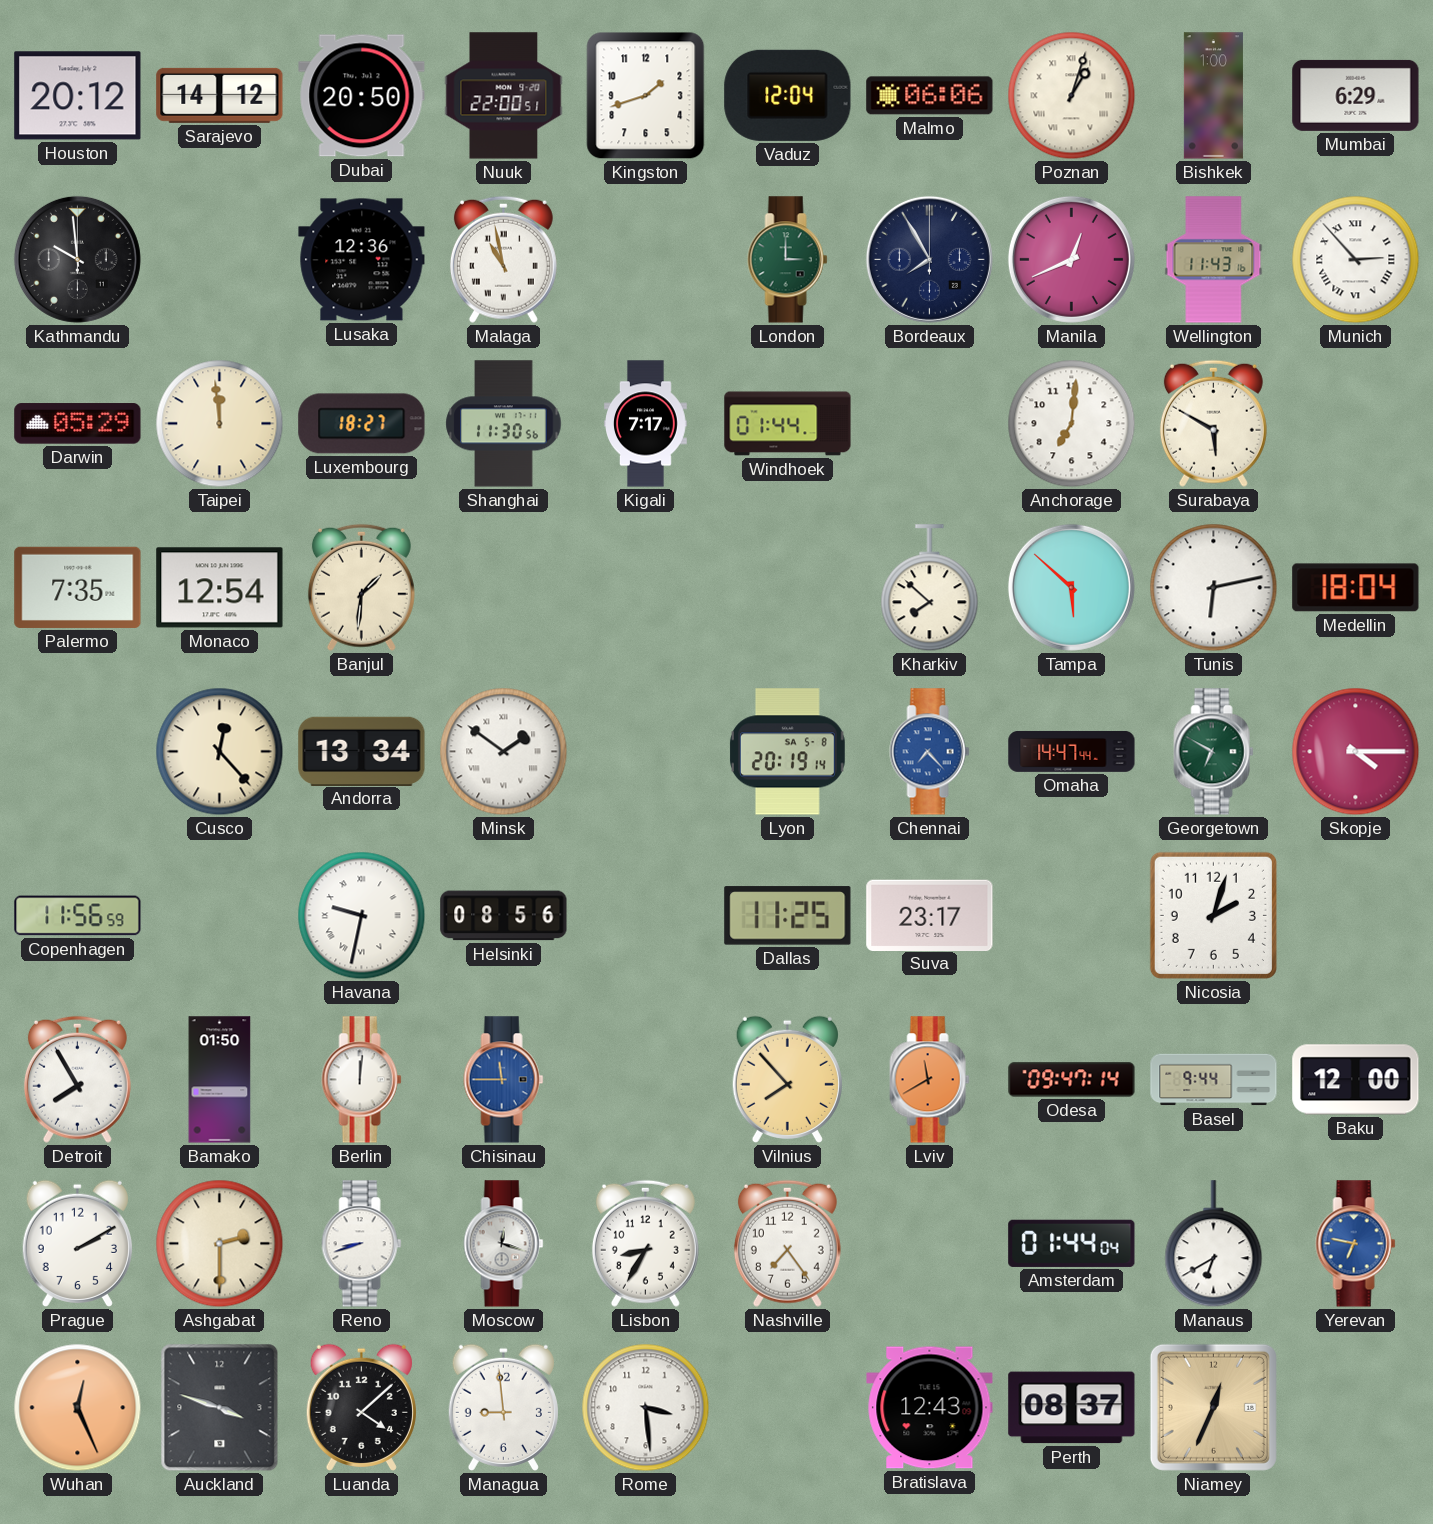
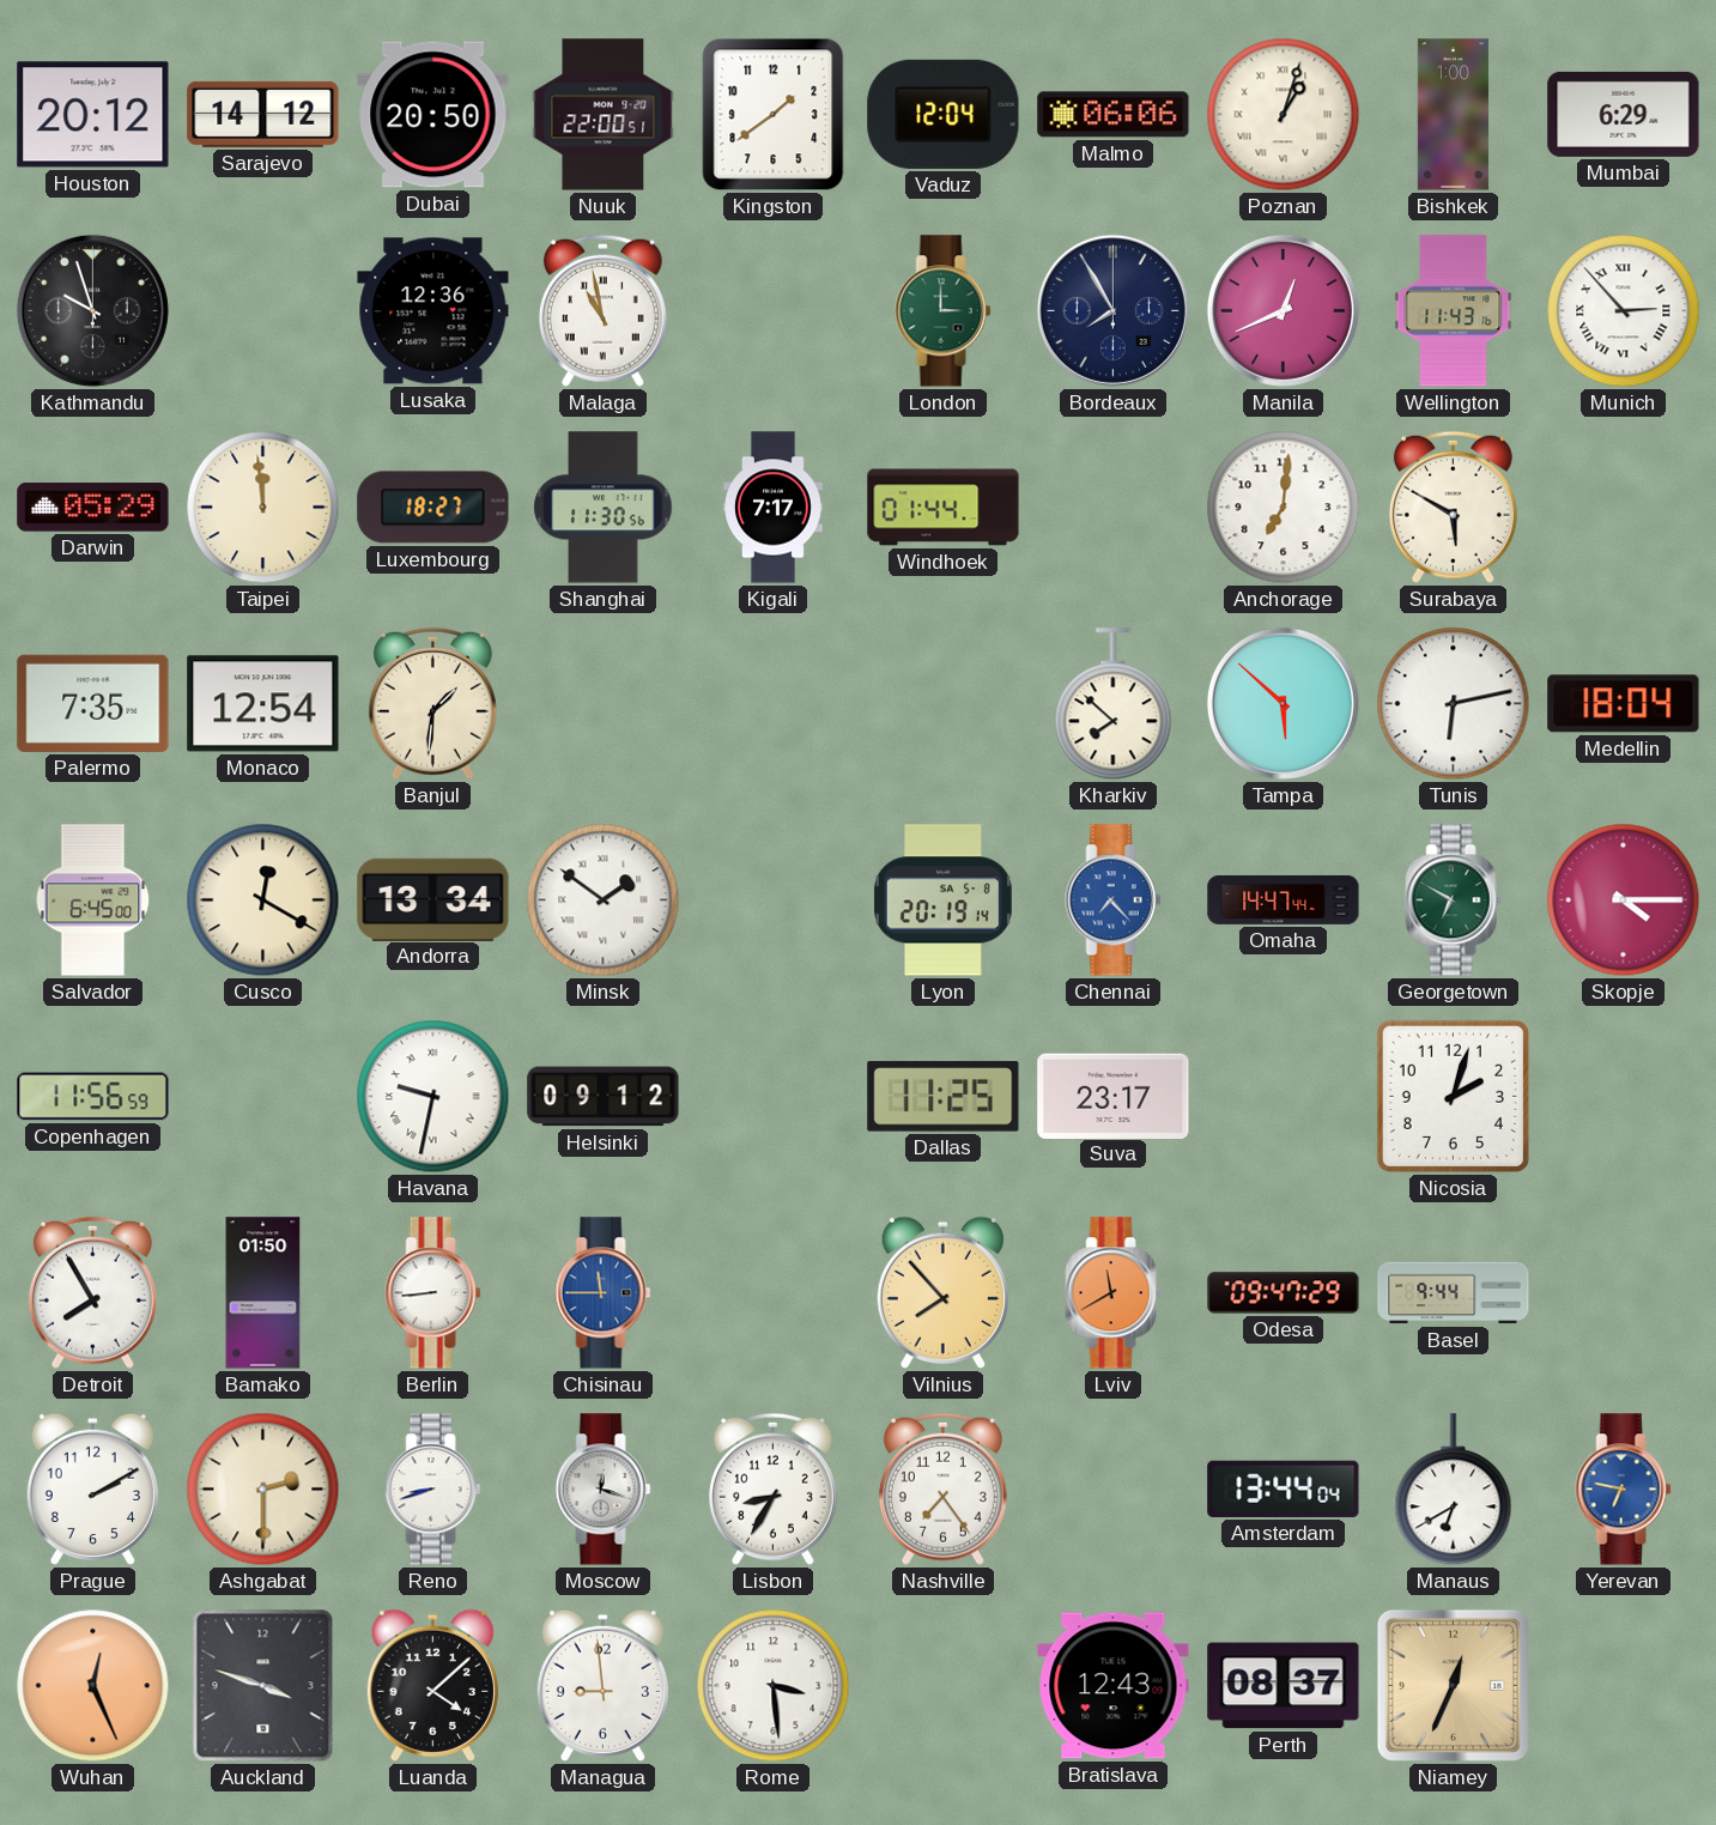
Kingston: 1:42 -> 1:39
Kathmandu: 9:59 -> 9:57
Salvador: none -> 6:45
Cusco: 12:23 -> 12:20
Helsinki: 08:56 -> 09:12
Berlin: 12:01 -> 8:44
Odesa: 09:47:14 -> 09:47:29
Baku: 12:00 -> none
Amsterdam: 01:44 -> 13:44
